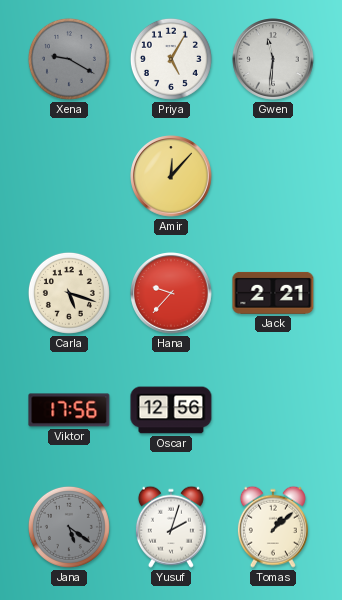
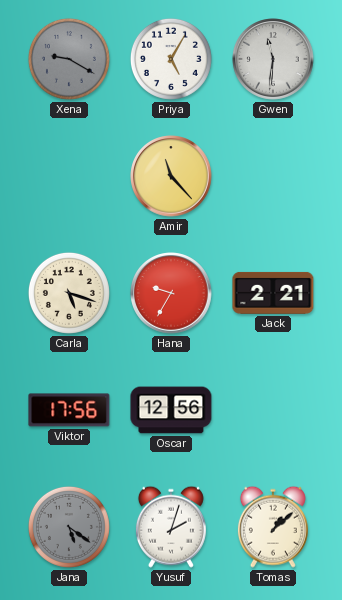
Amir: 12:07 -> 11:23
Hana: 9:37 -> 9:35
